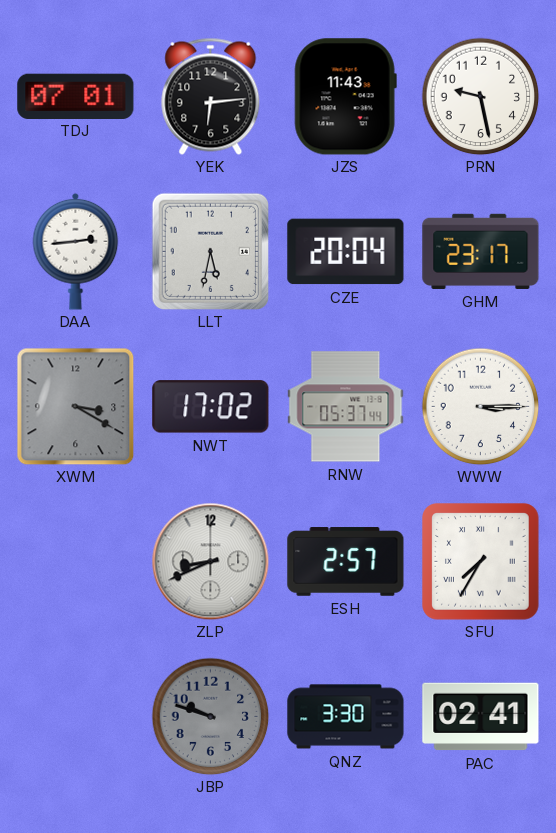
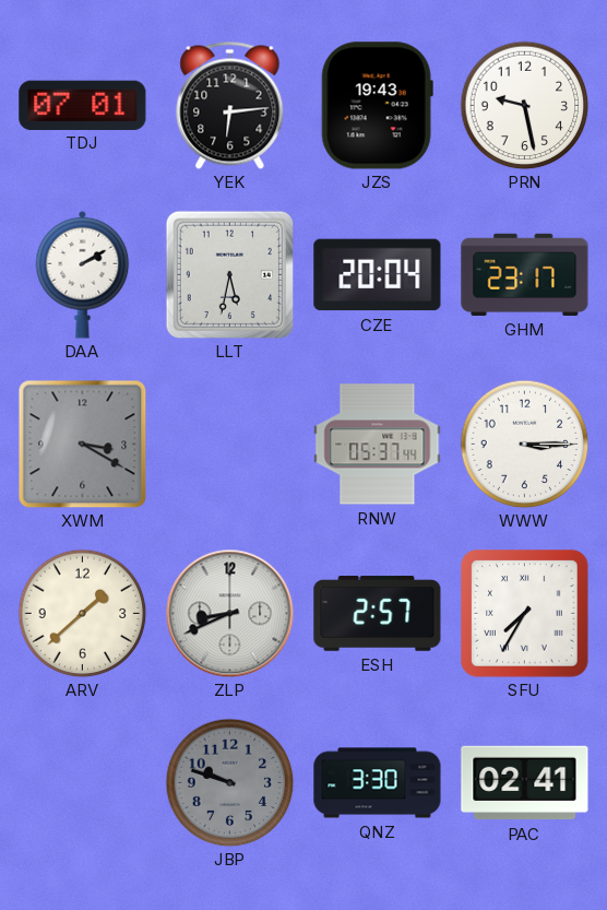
JZS: 11:43 -> 19:43
DAA: 2:44 -> 2:10
NWT: 17:02 -> none
ARV: none -> 1:38
